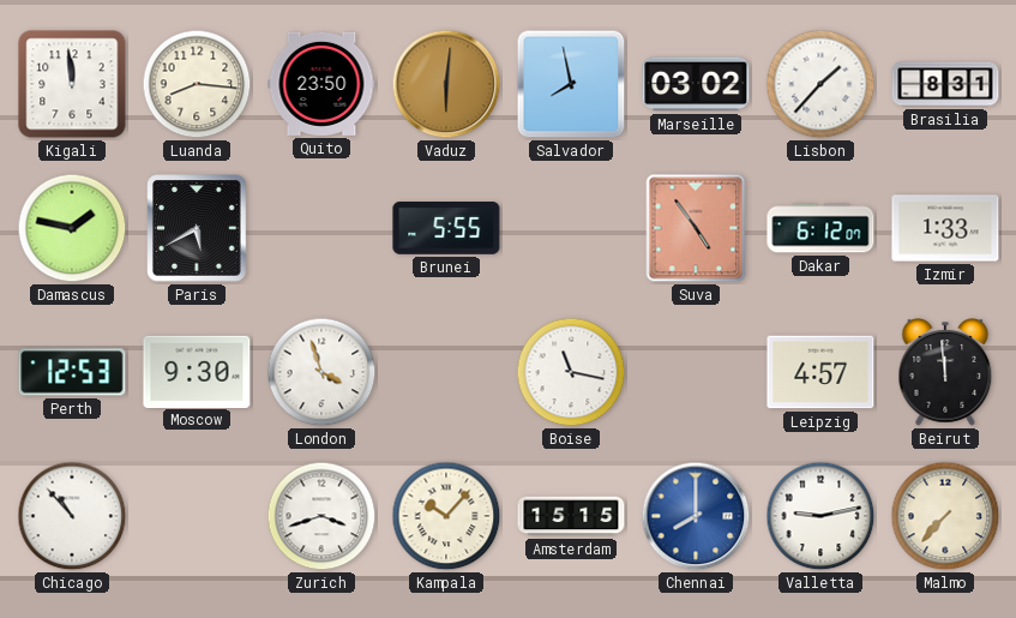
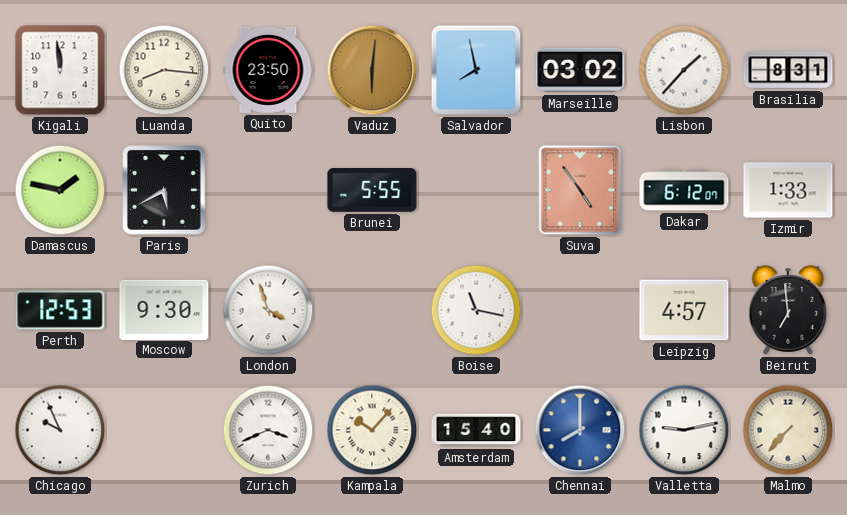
Beirut: 11:59 -> 6:59
Chicago: 10:53 -> 9:56
Zurich: 3:42 -> 3:41
Amsterdam: 15:15 -> 15:40
